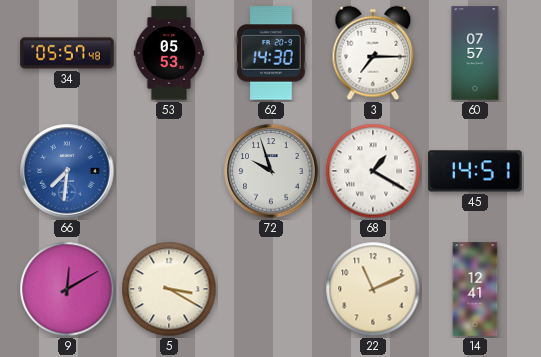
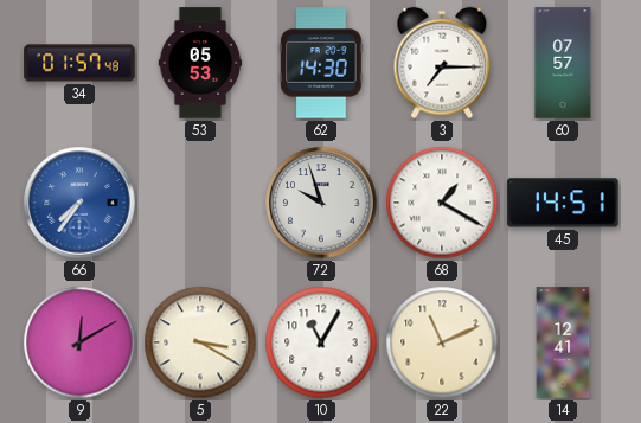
34: 05:57 -> 01:57
66: 7:31 -> 7:36
10: none -> 11:05
